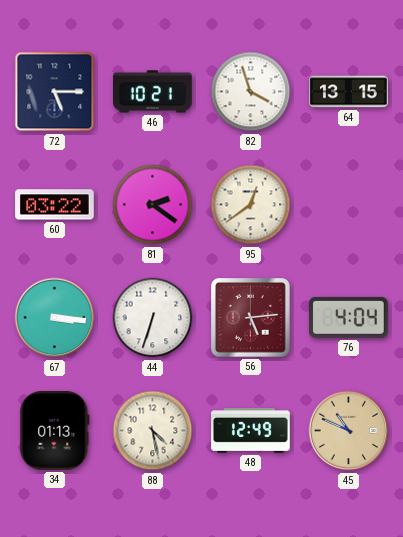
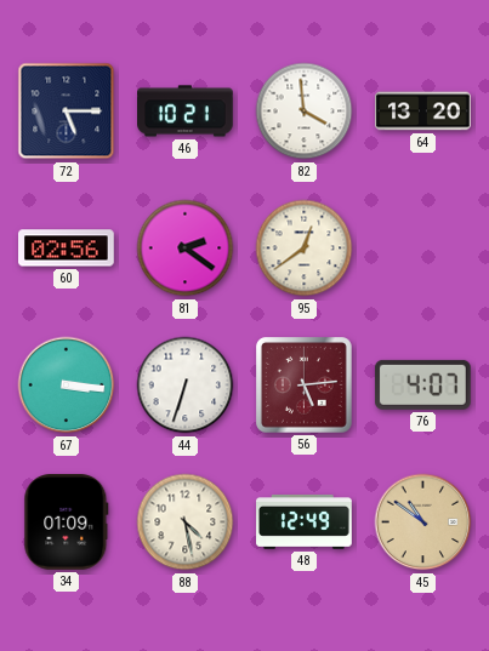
82: 3:57 -> 3:59
64: 13:15 -> 13:20
60: 03:22 -> 02:56
76: 4:04 -> 4:07
34: 01:13 -> 01:09
45: 10:49 -> 10:51
